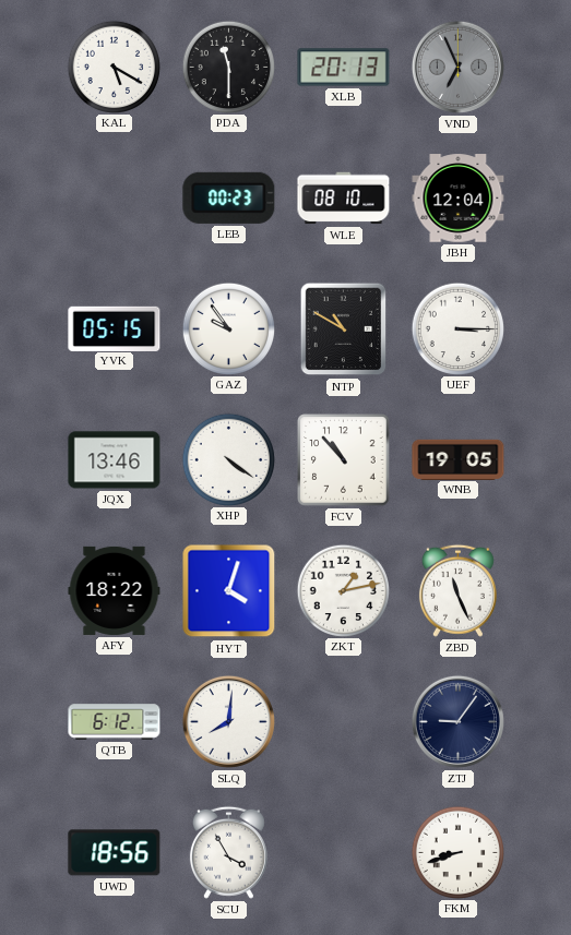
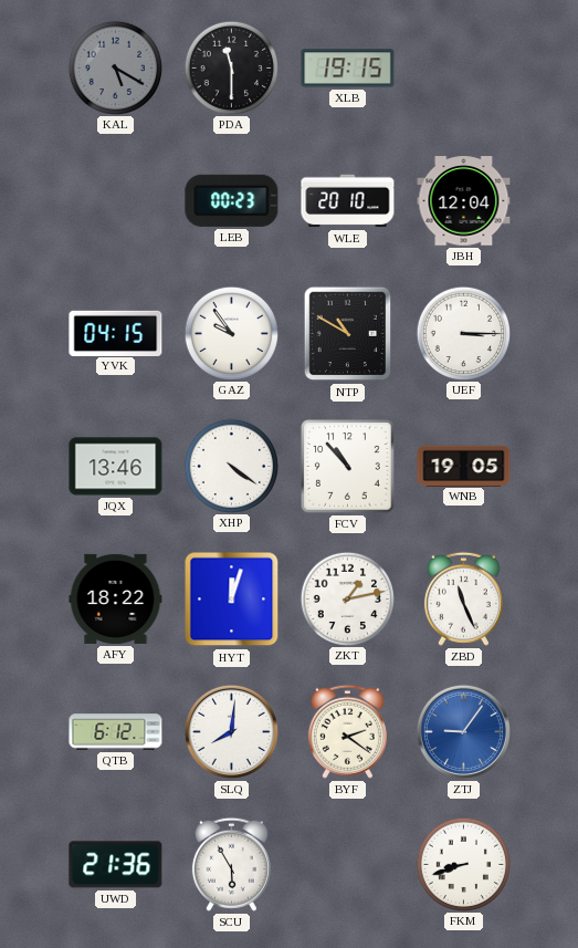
KAL dial: white -> grey
XLB: 20:13 -> 19:15
VND: 6:56 -> none
WLE: 08:10 -> 20:10
YVK: 05:15 -> 04:15
HYT: 4:03 -> 12:03
BYF: none -> 2:21
ZTJ dial: navy -> blue
UWD: 18:56 -> 21:36
SCU: 3:55 -> 5:55
